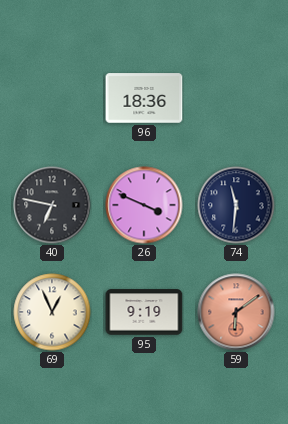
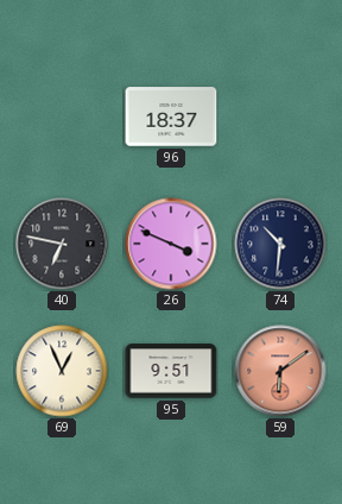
96: 18:36 -> 18:37
74: 11:31 -> 10:31
95: 9:19 -> 9:51
